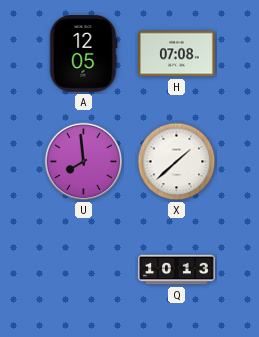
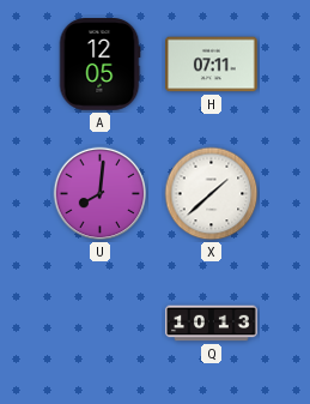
H: 07:08 -> 07:11
U: 7:59 -> 8:01
